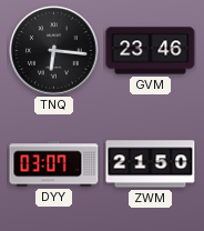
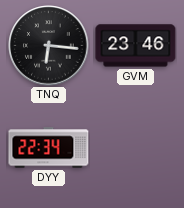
DYY: 03:07 -> 22:34
ZWM: 21:50 -> none
